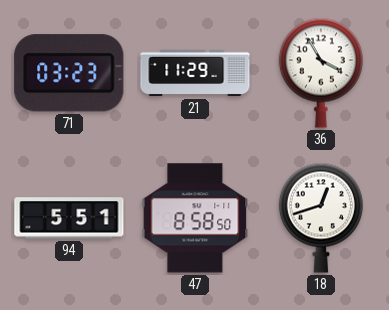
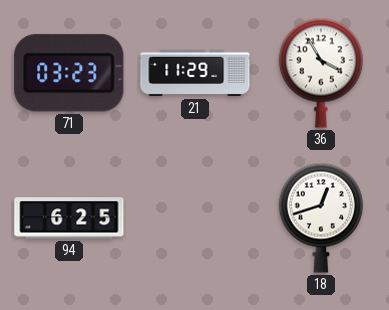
94: 5:51 -> 6:25
47: 8:58 -> none
